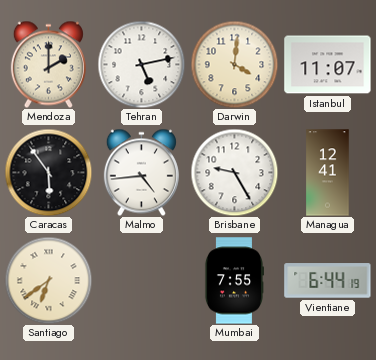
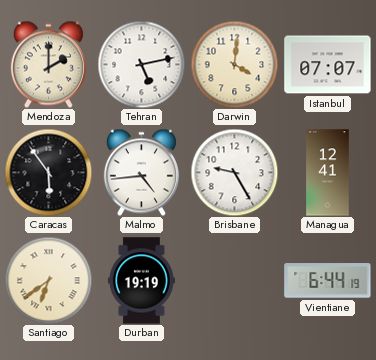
Istanbul: 11:07 -> 07:07
Durban: none -> 19:19
Mumbai: 7:55 -> none
